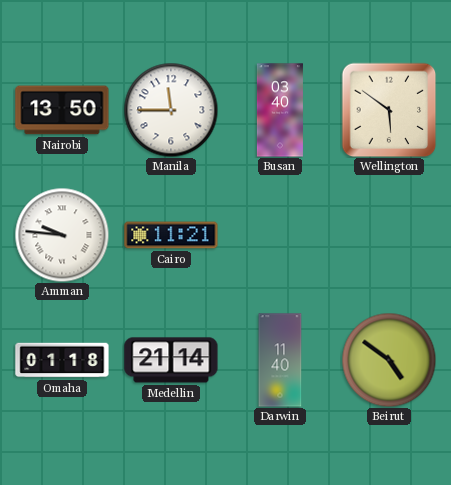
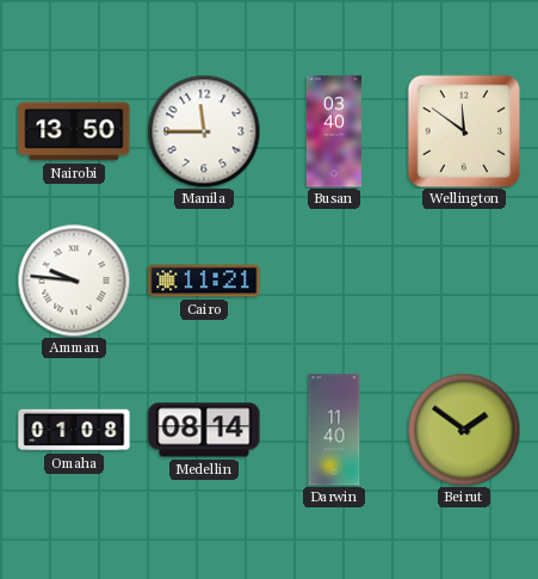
Wellington: 5:51 -> 11:51
Omaha: 01:18 -> 01:08
Medellin: 21:14 -> 08:14
Beirut: 4:51 -> 1:51
